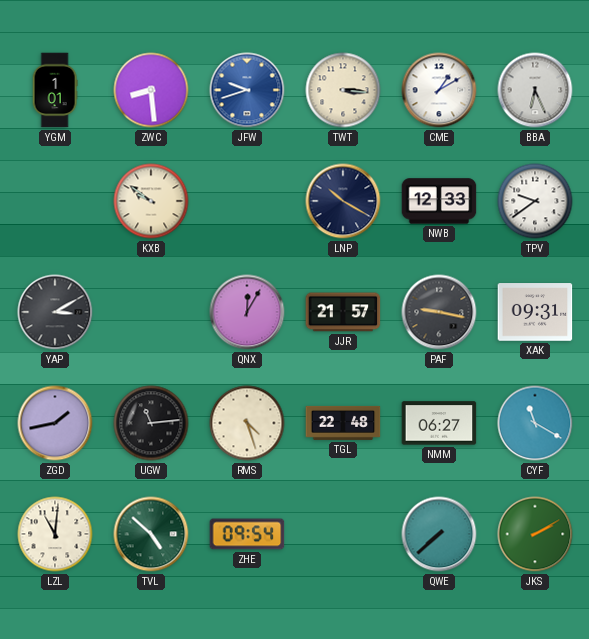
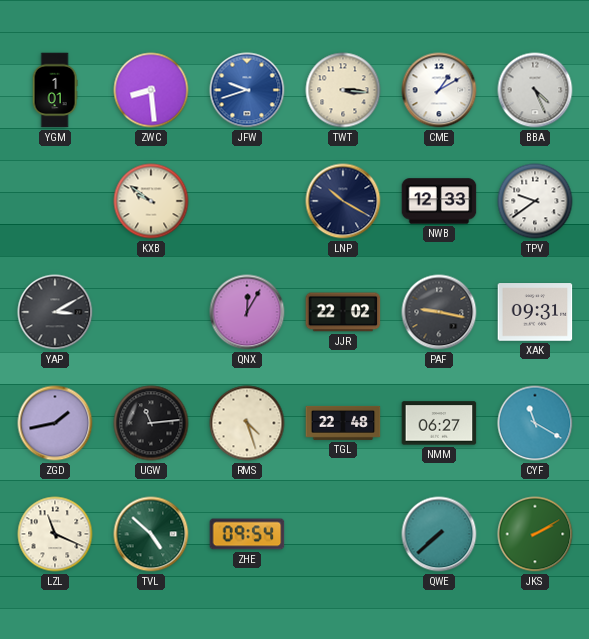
BBA: 6:26 -> 4:26
JJR: 21:57 -> 22:02
LZL: 11:01 -> 11:19
